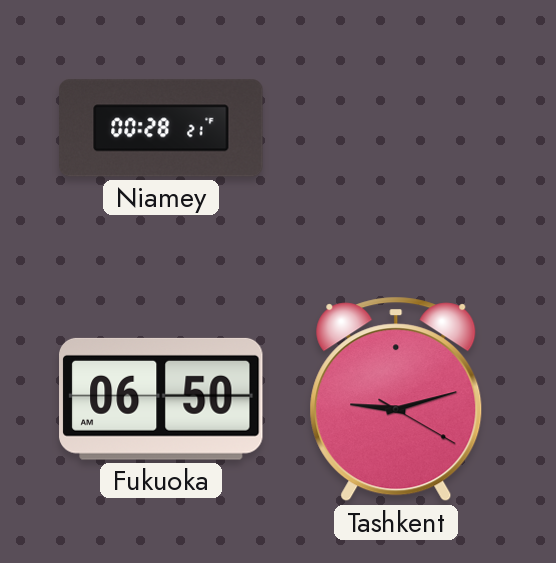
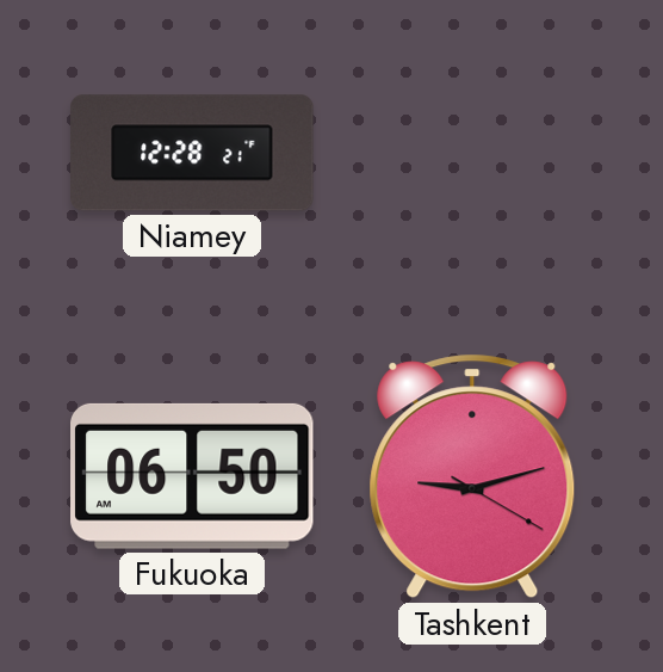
Niamey: 00:28 -> 12:28
